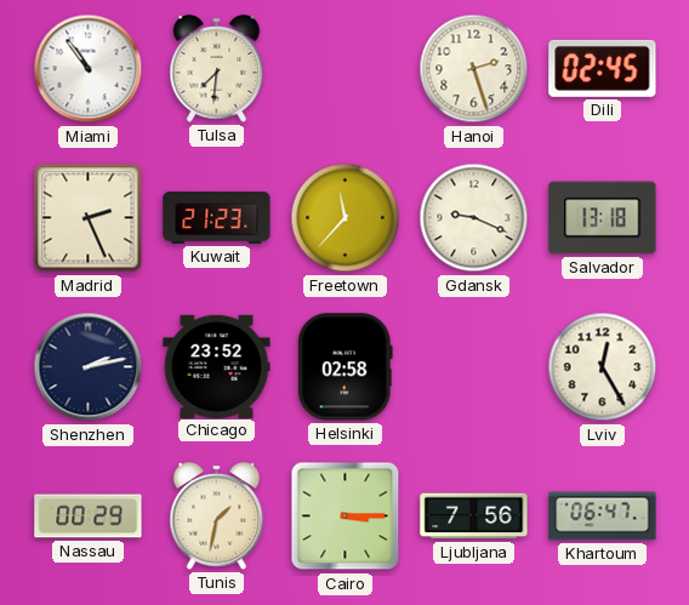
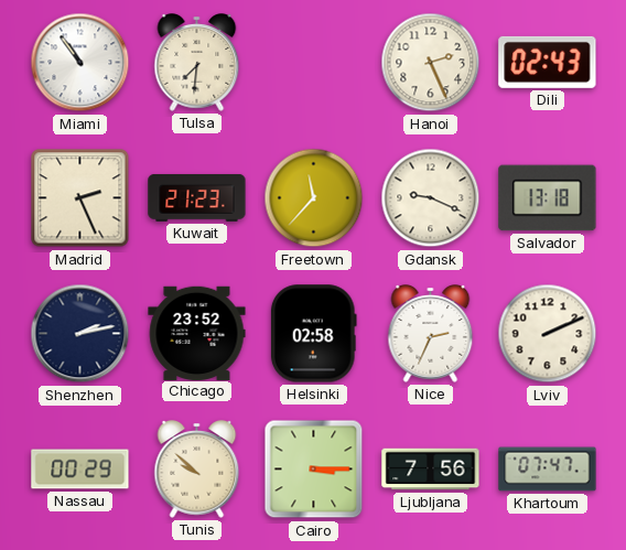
Hanoi: 2:27 -> 2:26
Dili: 02:45 -> 02:43
Nice: none -> 2:34
Lviv: 12:25 -> 2:11
Tunis: 1:32 -> 9:52
Khartoum: 06:47 -> 07:47
